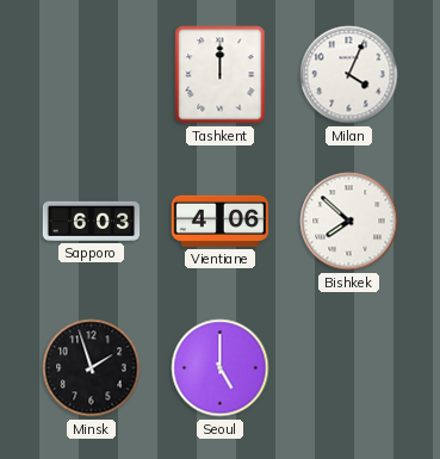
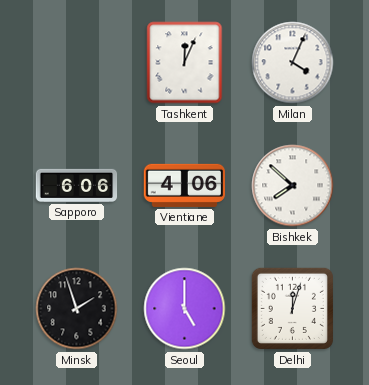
Tashkent: 12:00 -> 12:04
Sapporo: 6:03 -> 6:06
Delhi: none -> 12:03
